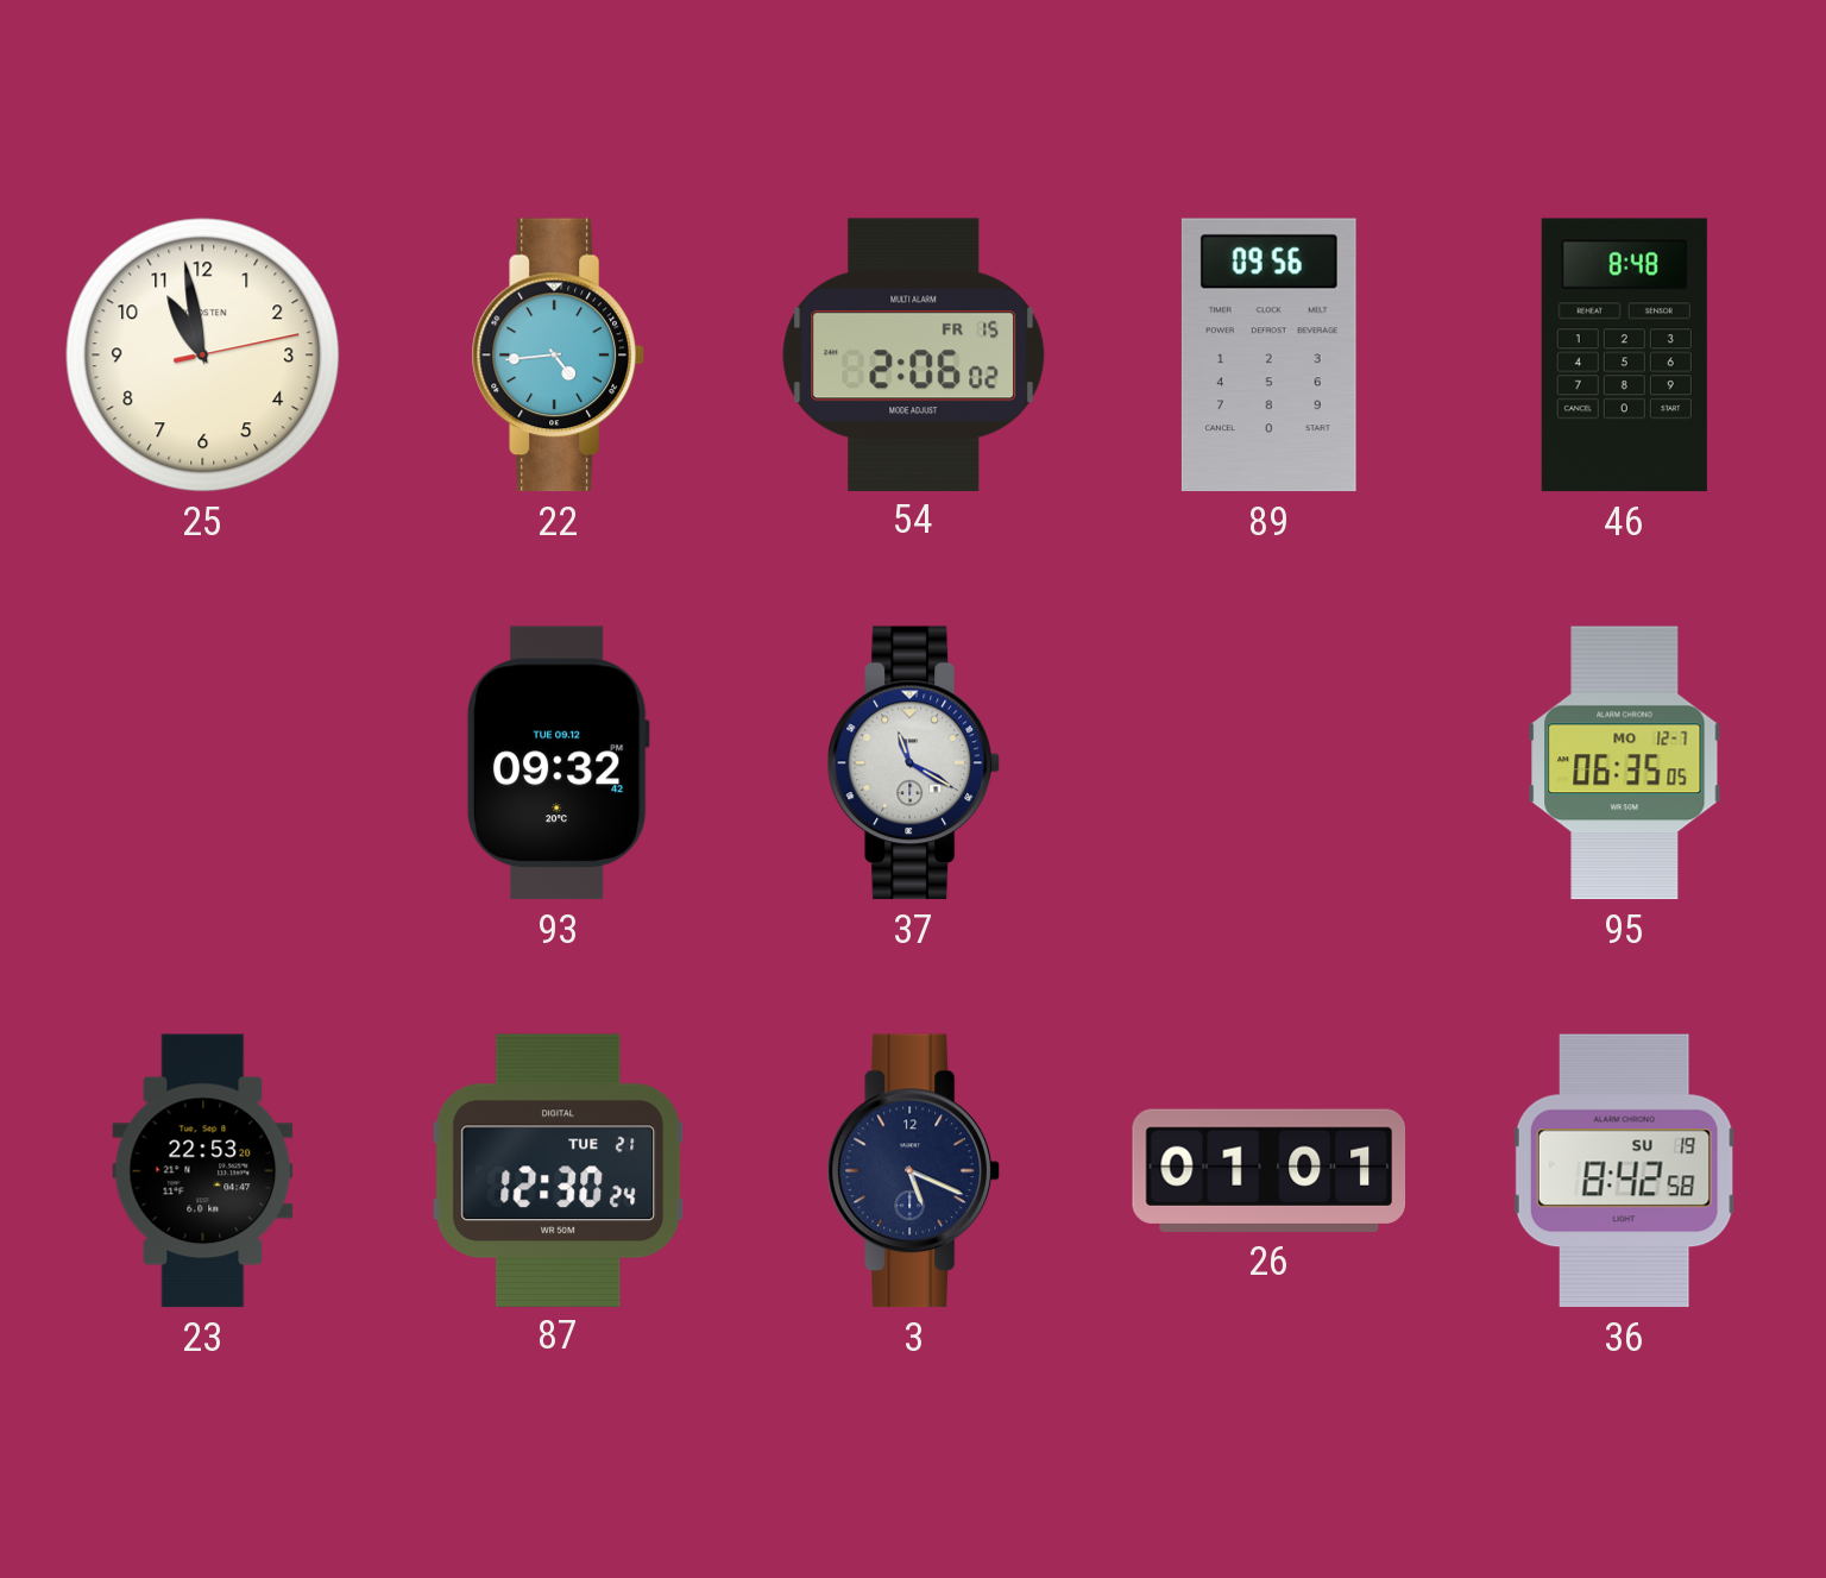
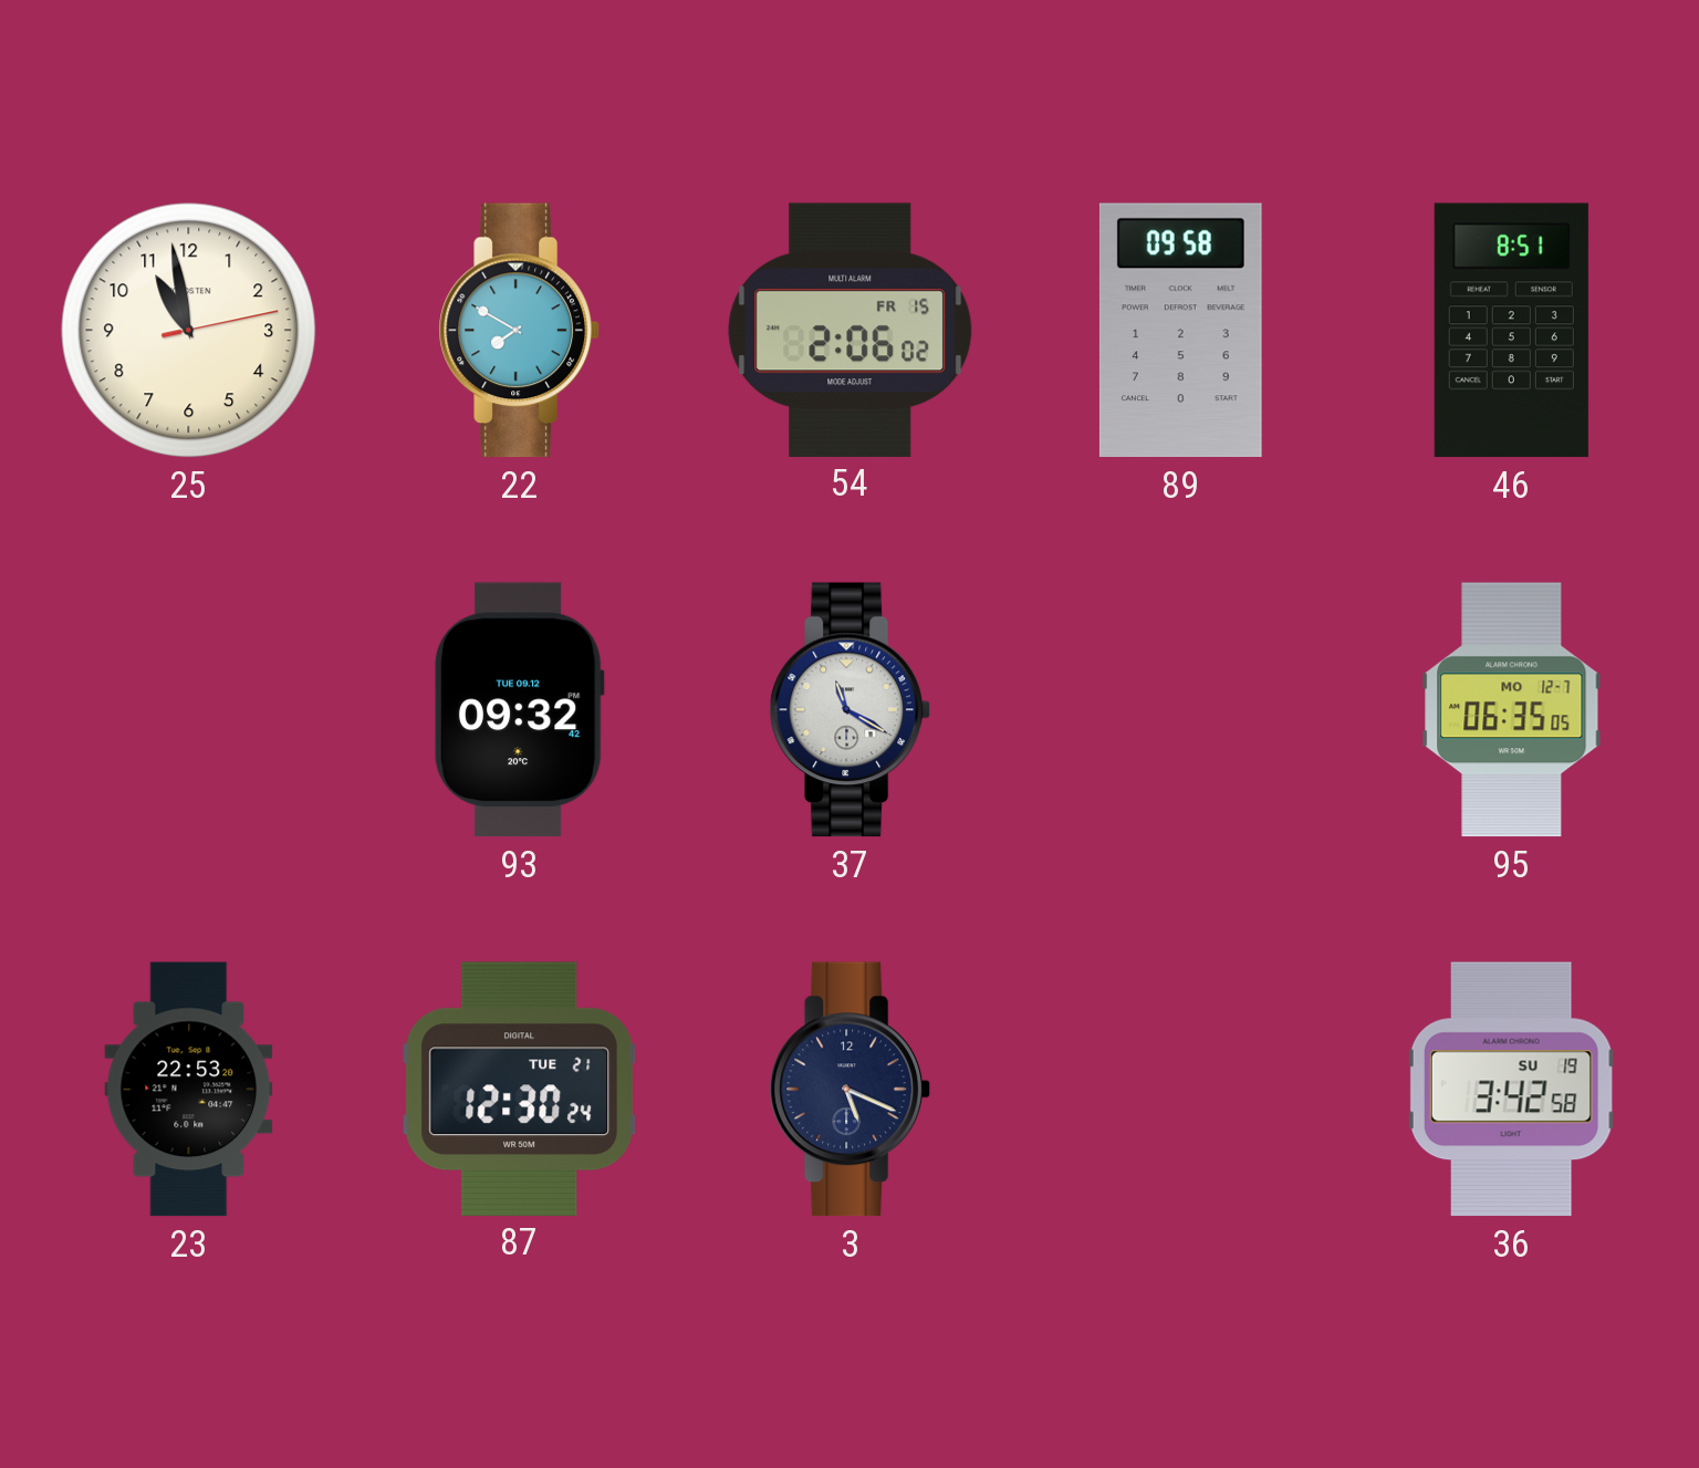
22: 4:44 -> 7:50
89: 09:56 -> 09:58
46: 8:48 -> 8:51
26: 01:01 -> none
36: 8:42 -> 3:42
